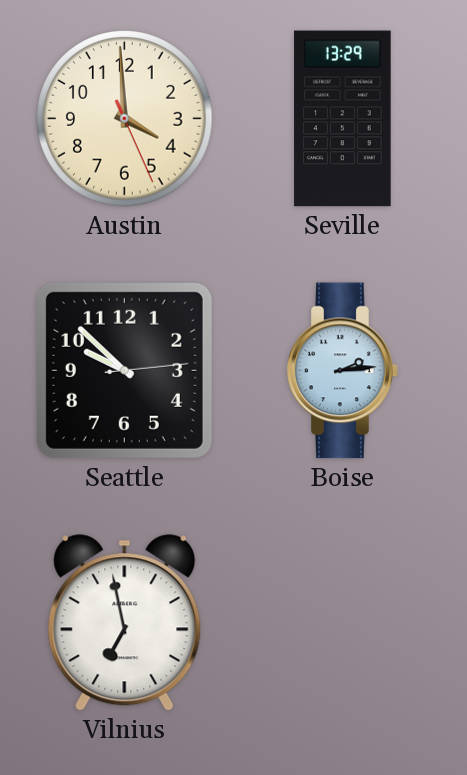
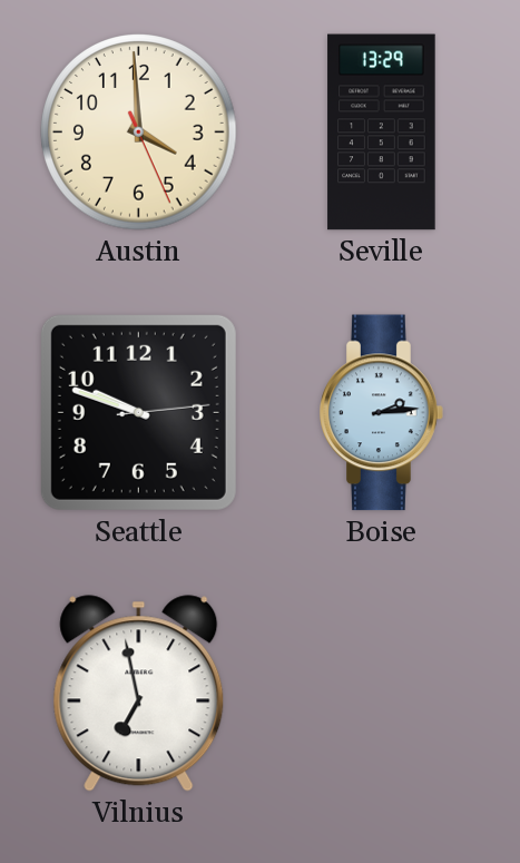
Seattle: 9:52 -> 9:48
